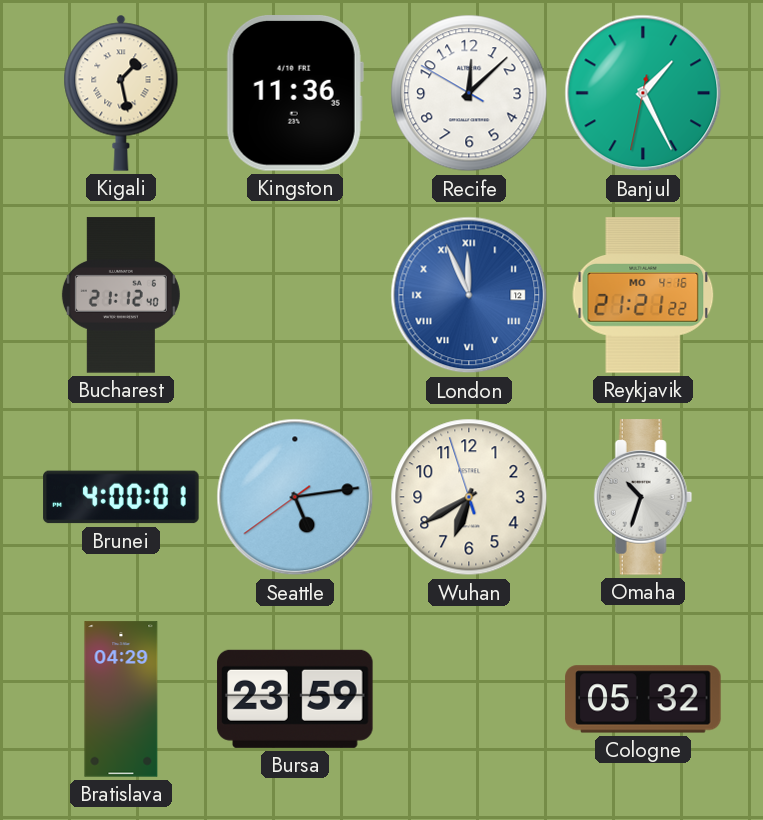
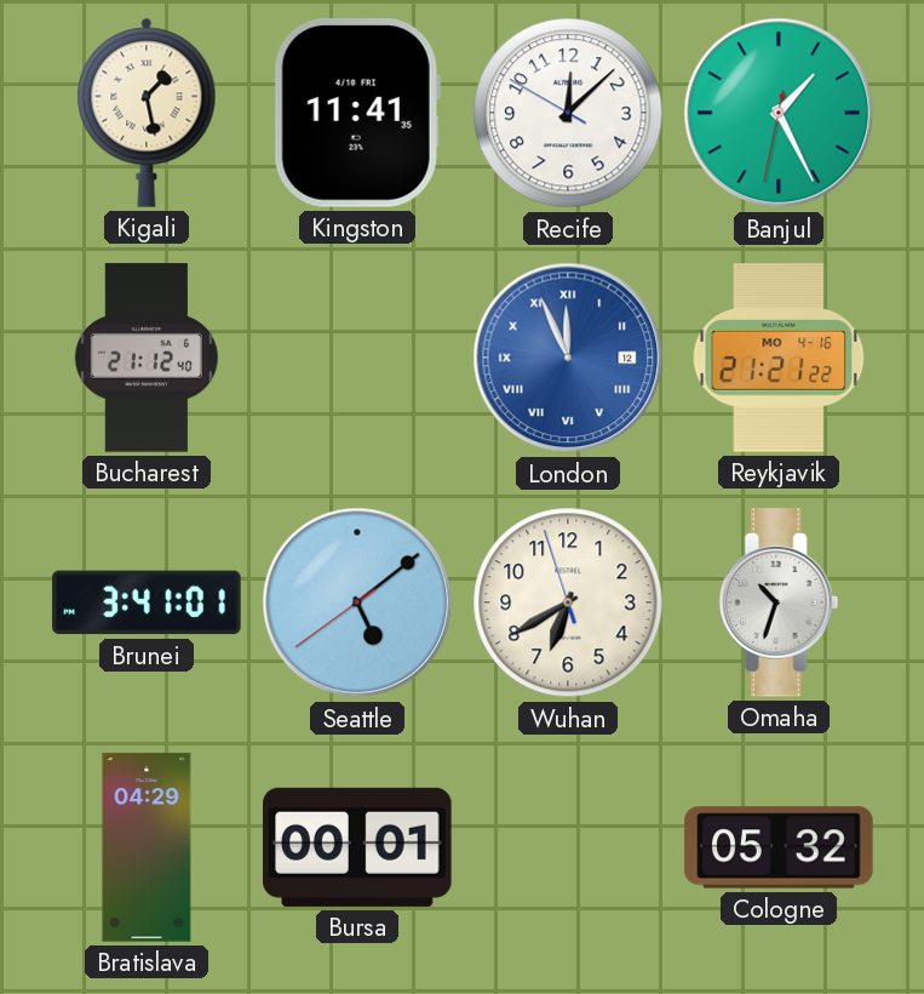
Kingston: 11:36 -> 11:41
Brunei: 4:00 -> 3:41
Seattle: 5:13 -> 5:08
Bursa: 23:59 -> 00:01
